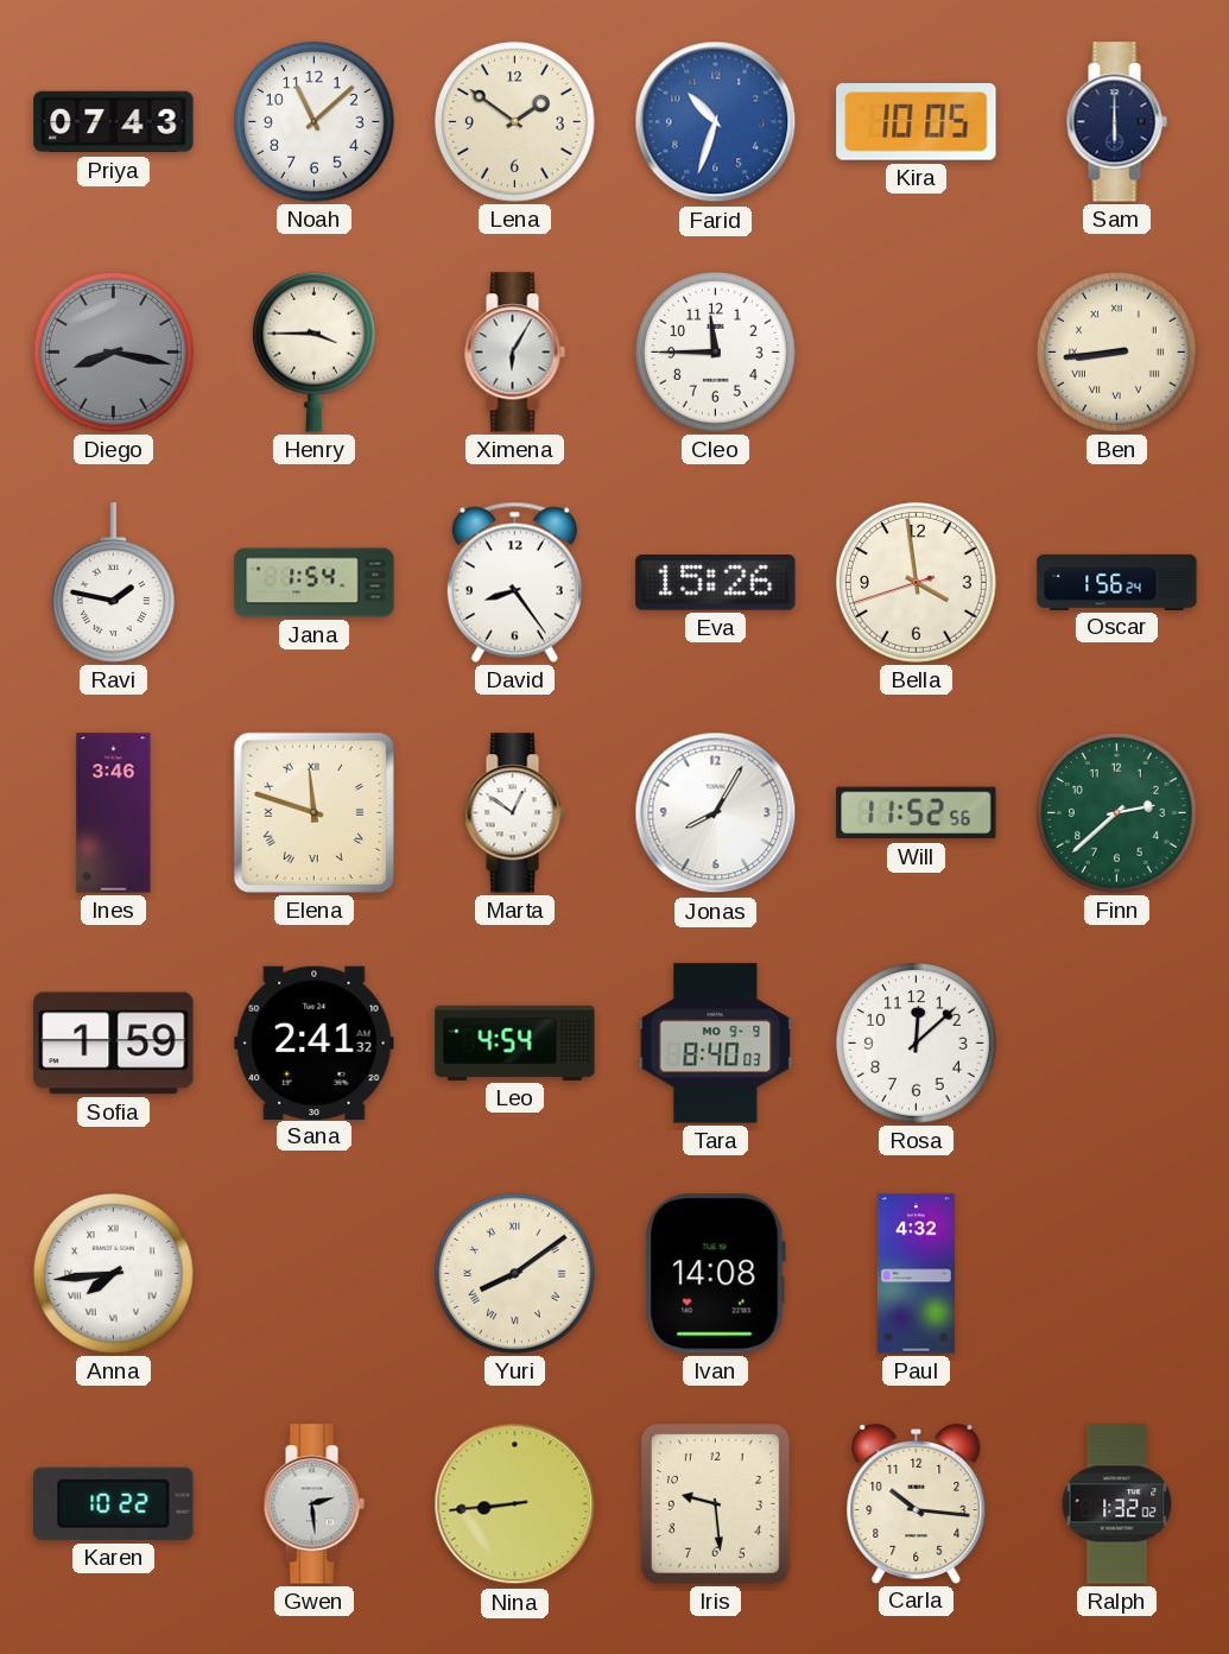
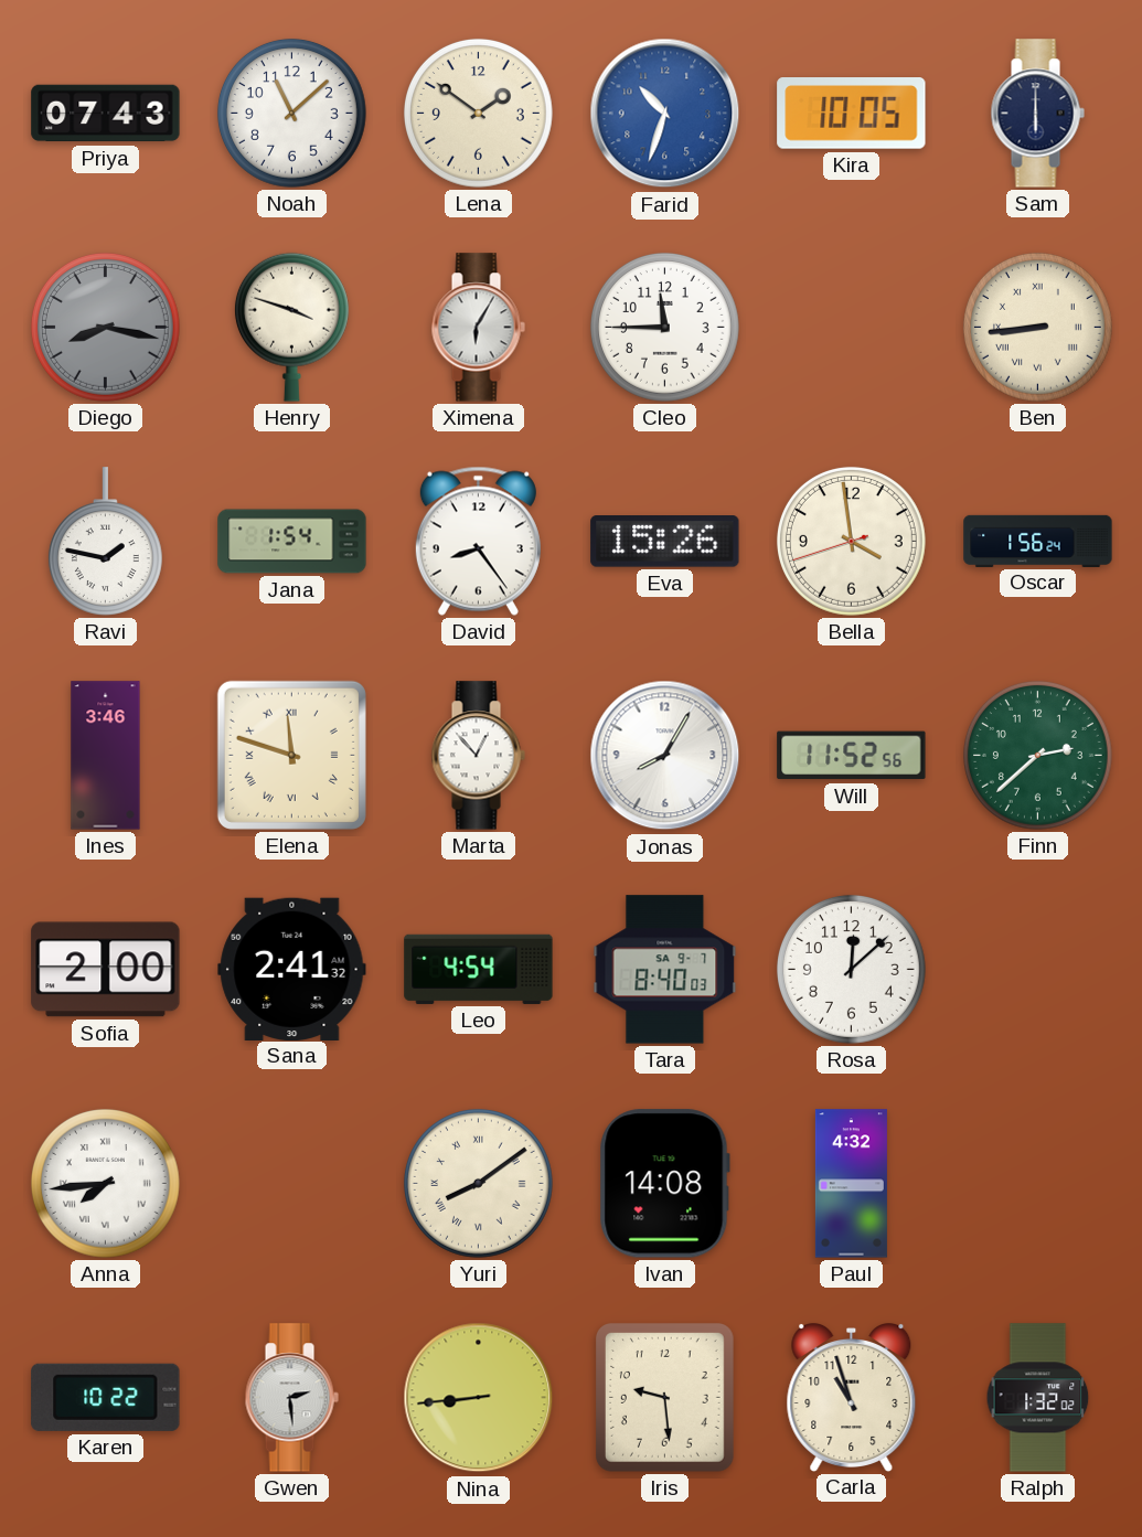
Henry: 3:45 -> 3:48
Marta: 12:51 -> 12:53
Sofia: 1:59 -> 2:00
Tara date: MO 9-9 -> SA 9-7
Carla: 10:16 -> 10:57
